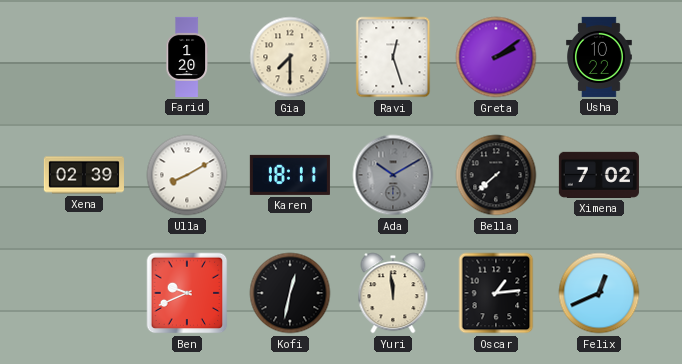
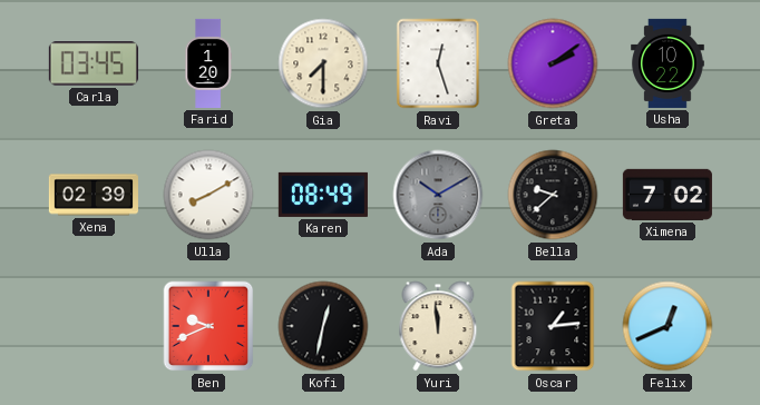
Carla: none -> 03:45
Karen: 18:11 -> 08:49
Bella: 7:38 -> 9:38
